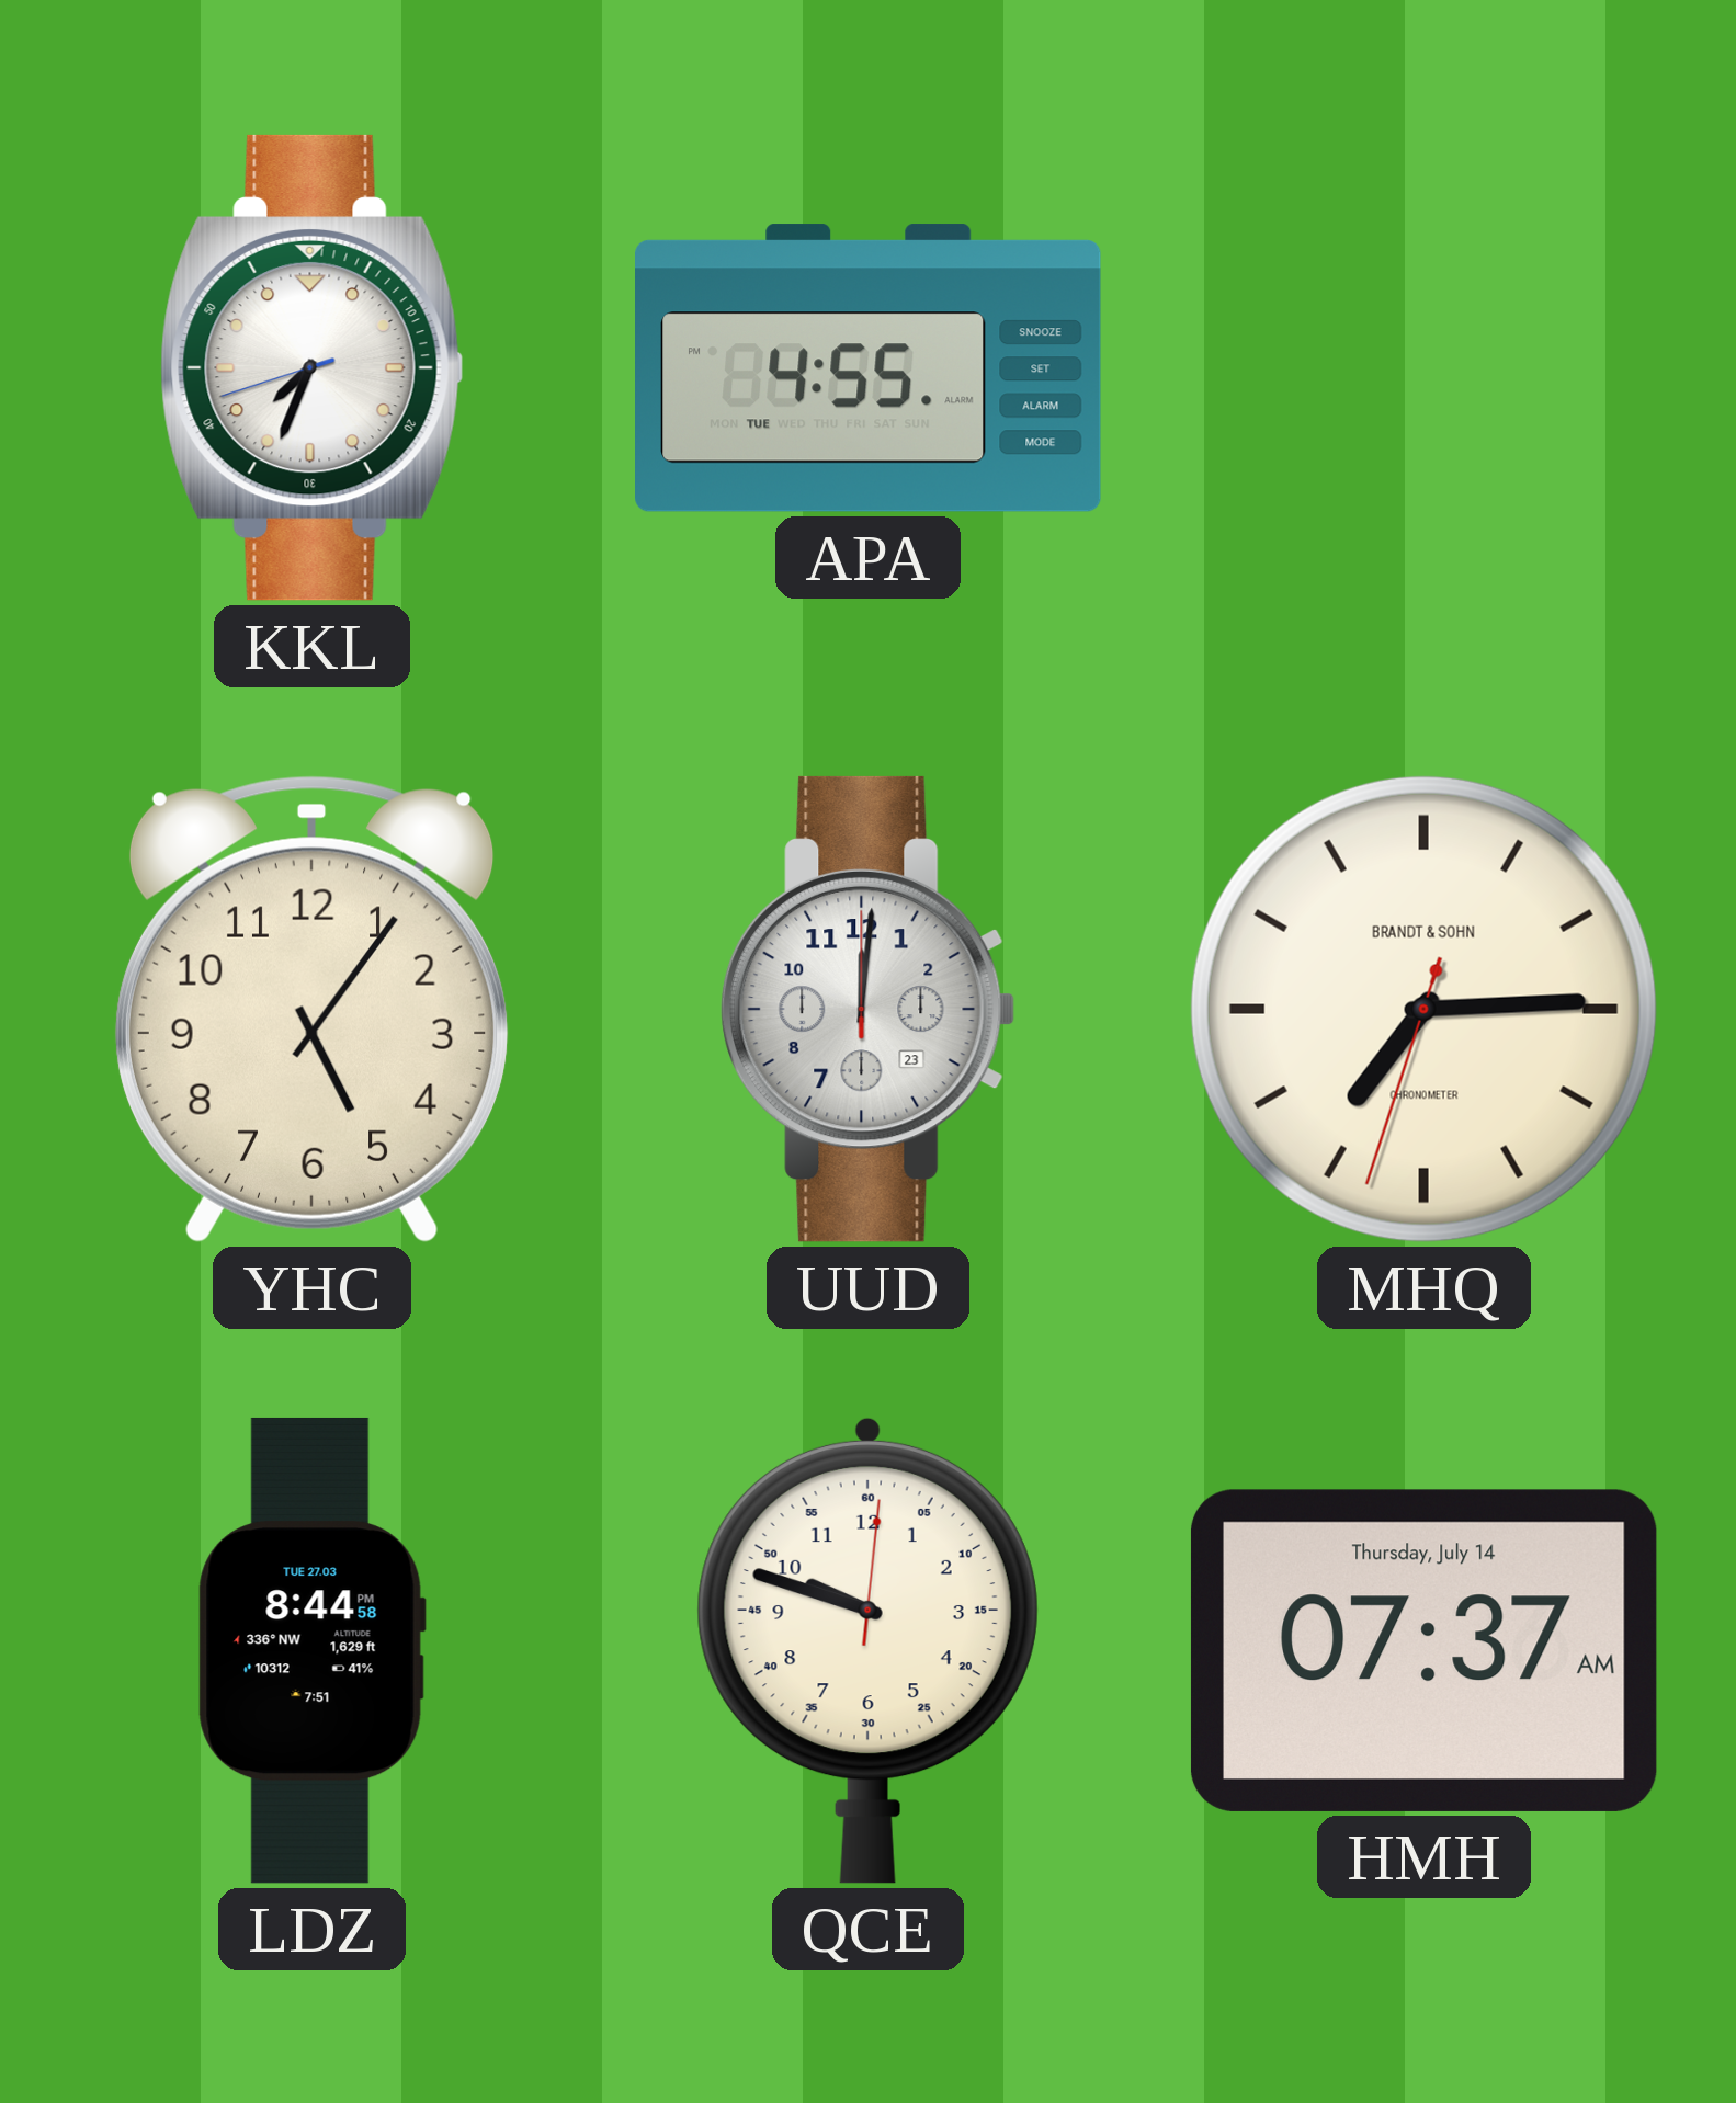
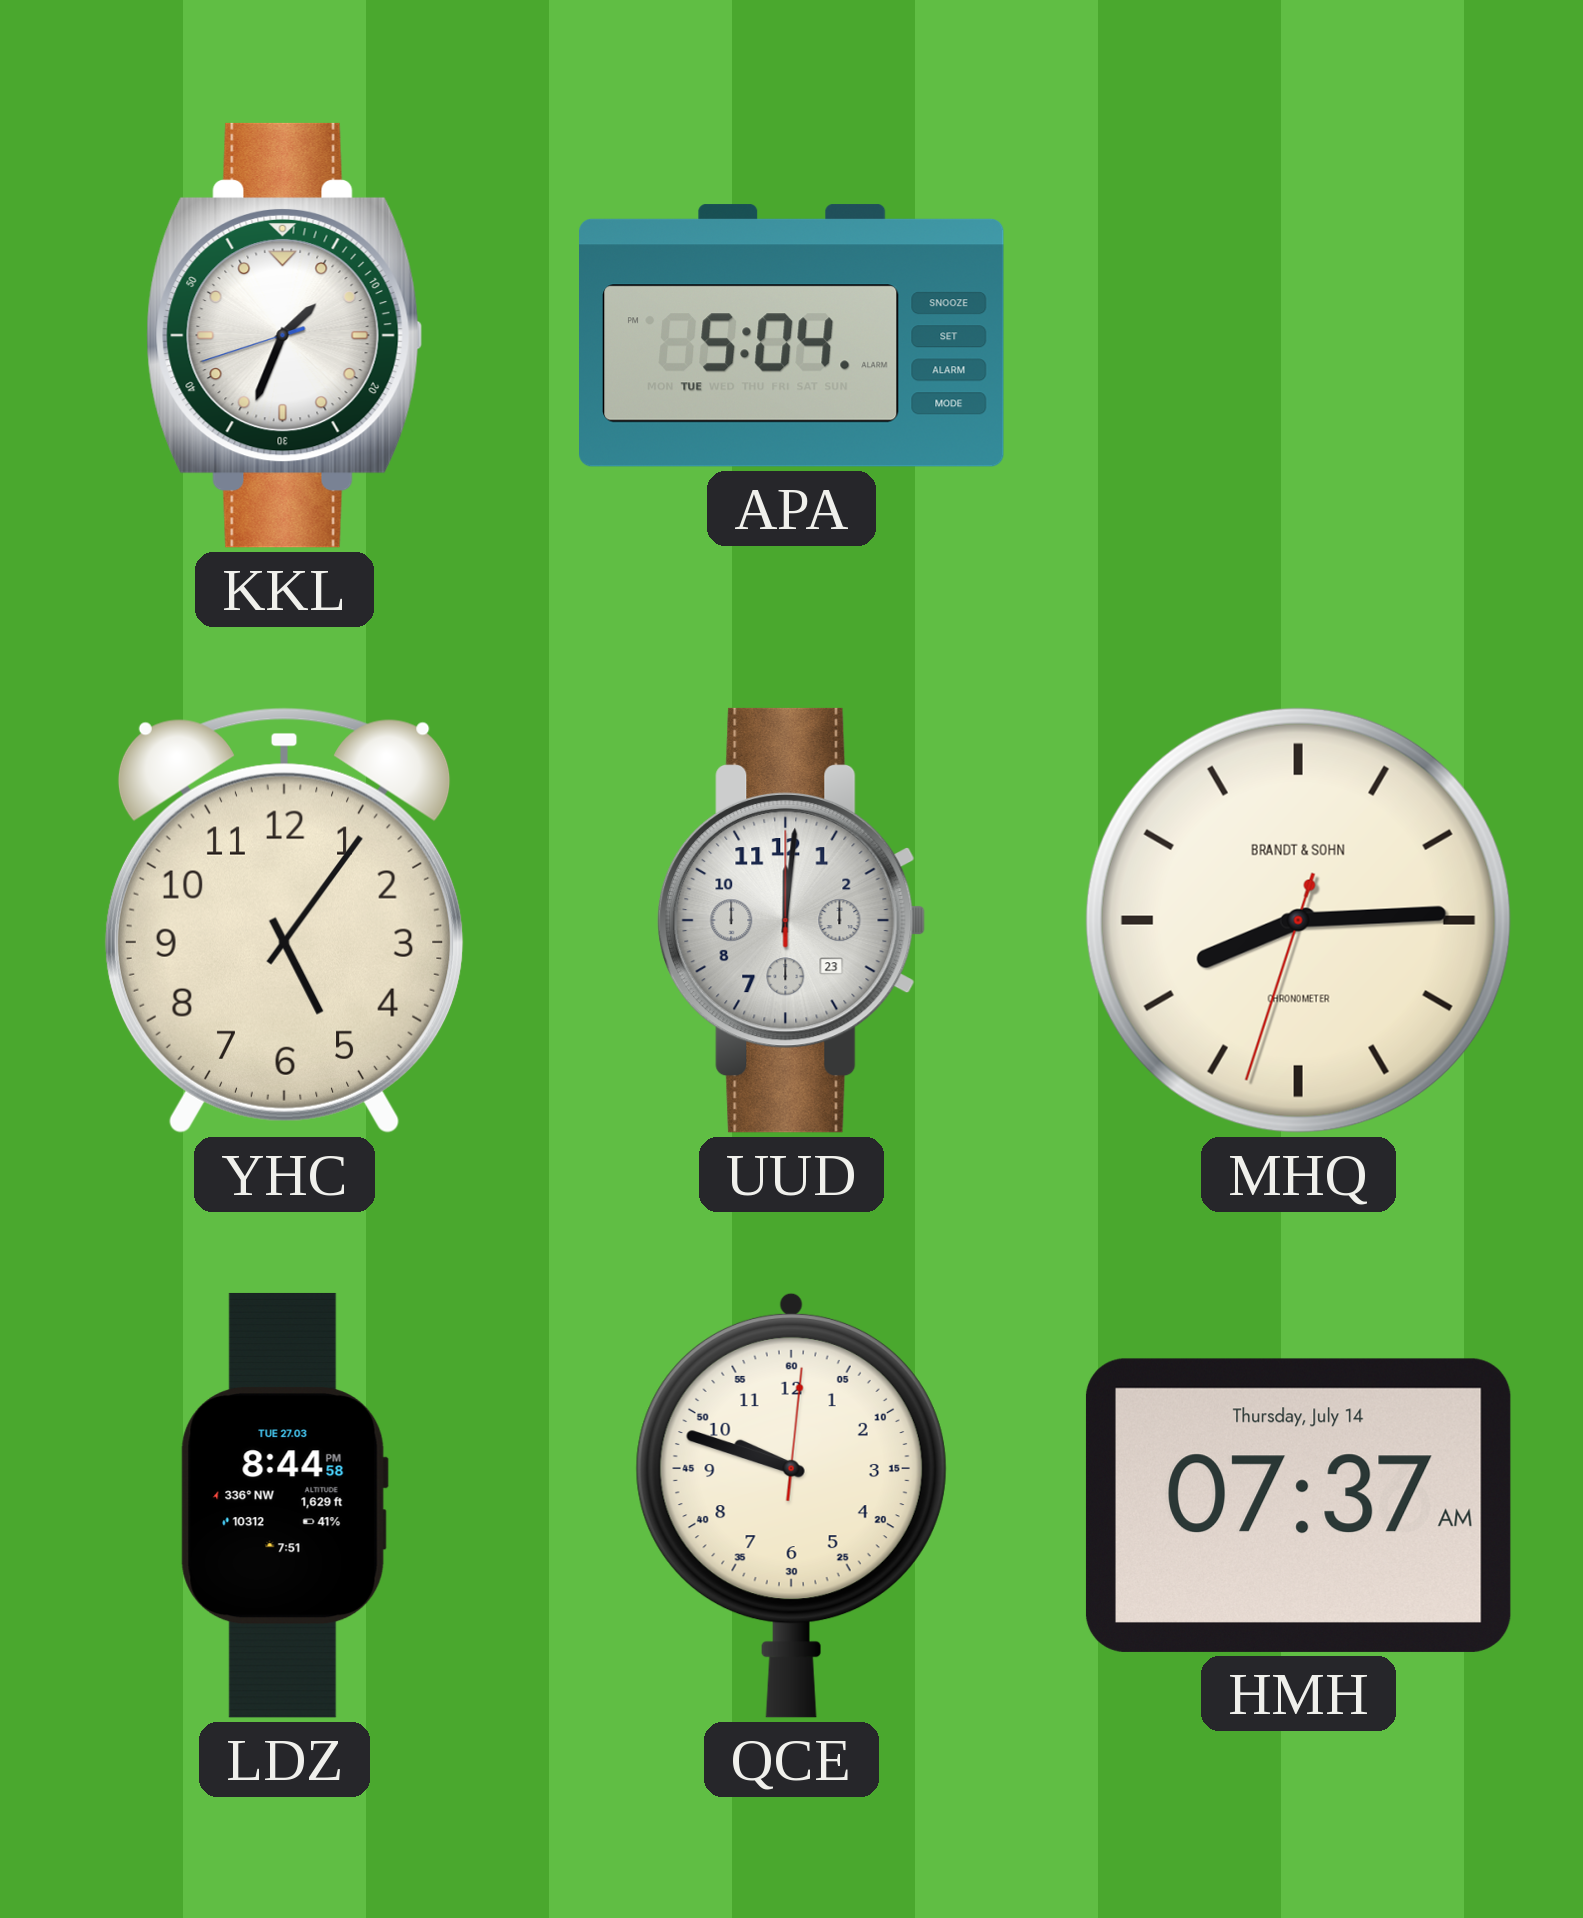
KKL: 7:33 -> 1:33
APA: 4:55 -> 5:04
MHQ: 7:14 -> 8:14
